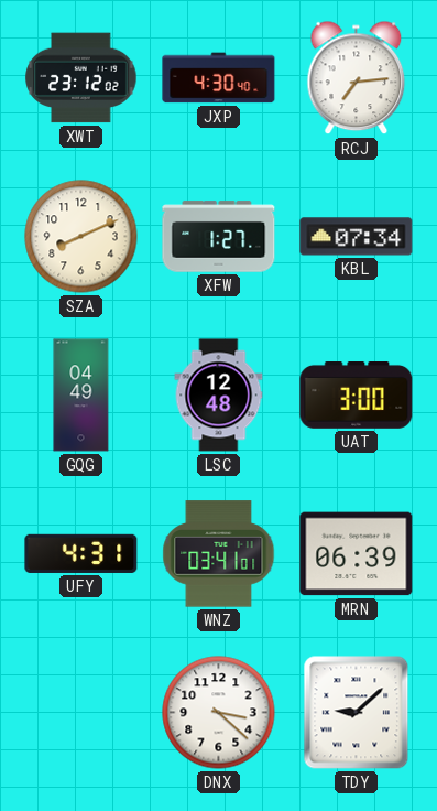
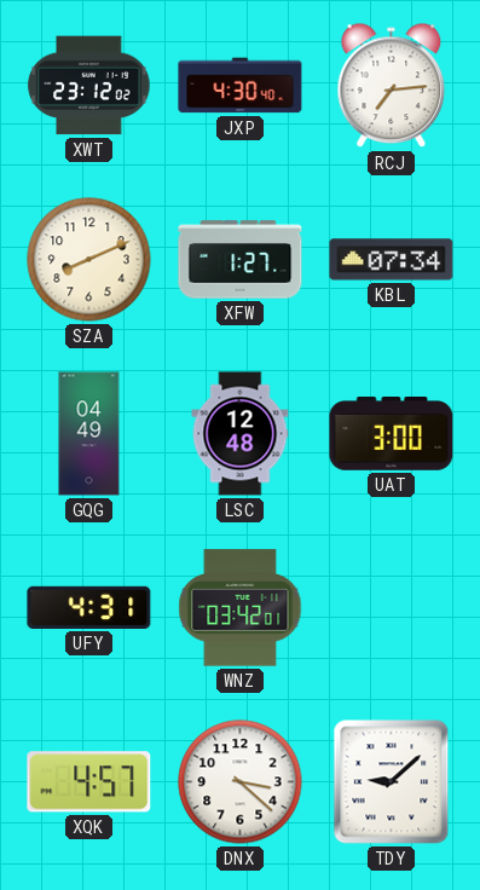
WNZ: 03:41 -> 03:42
MRN: 06:39 -> none
XQK: none -> 4:57
